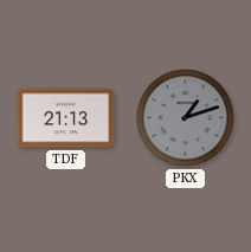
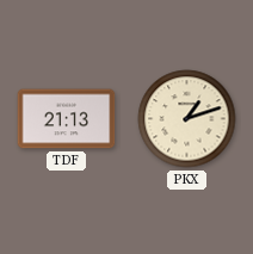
PKX dial: grey -> cream
